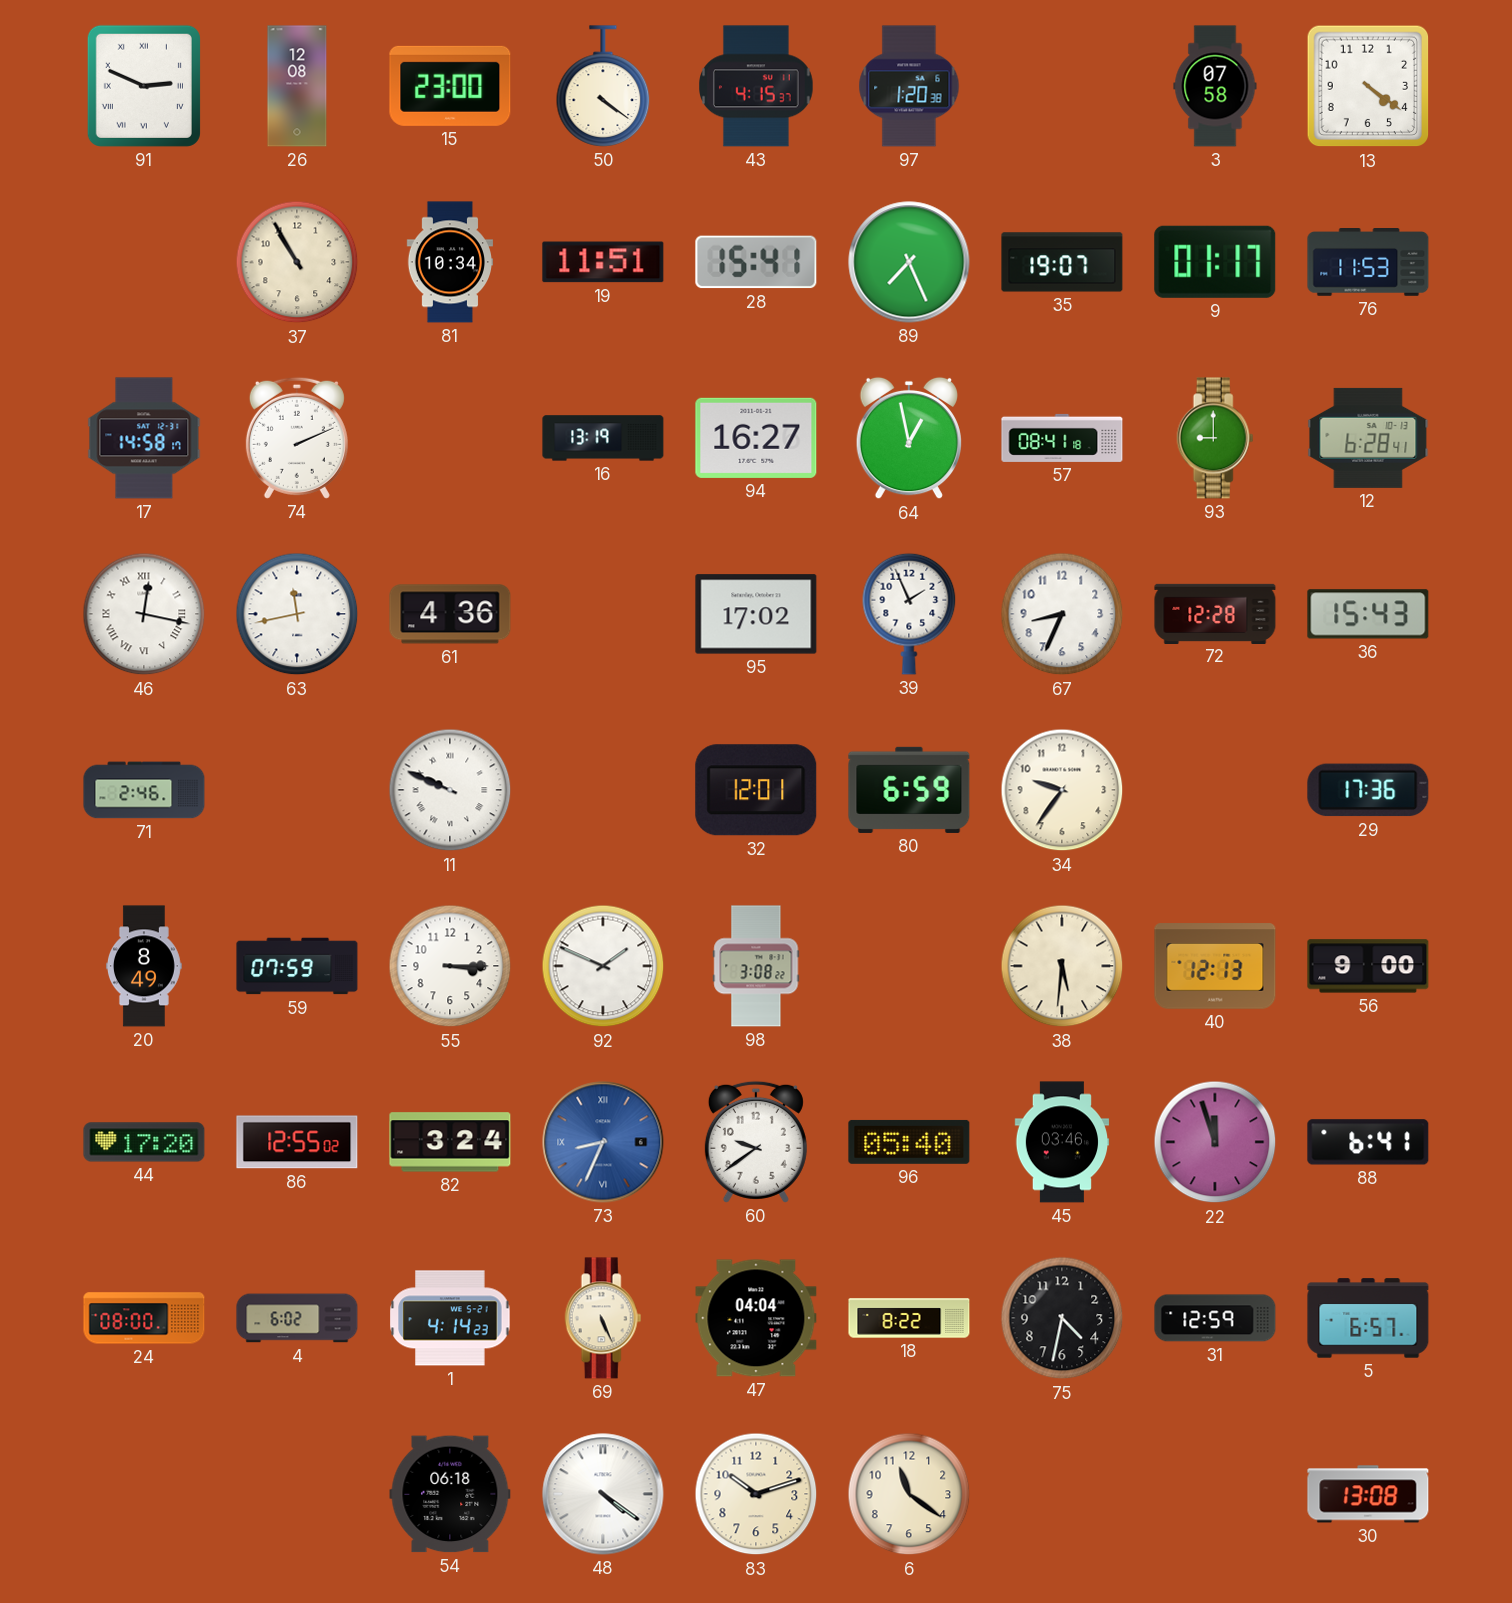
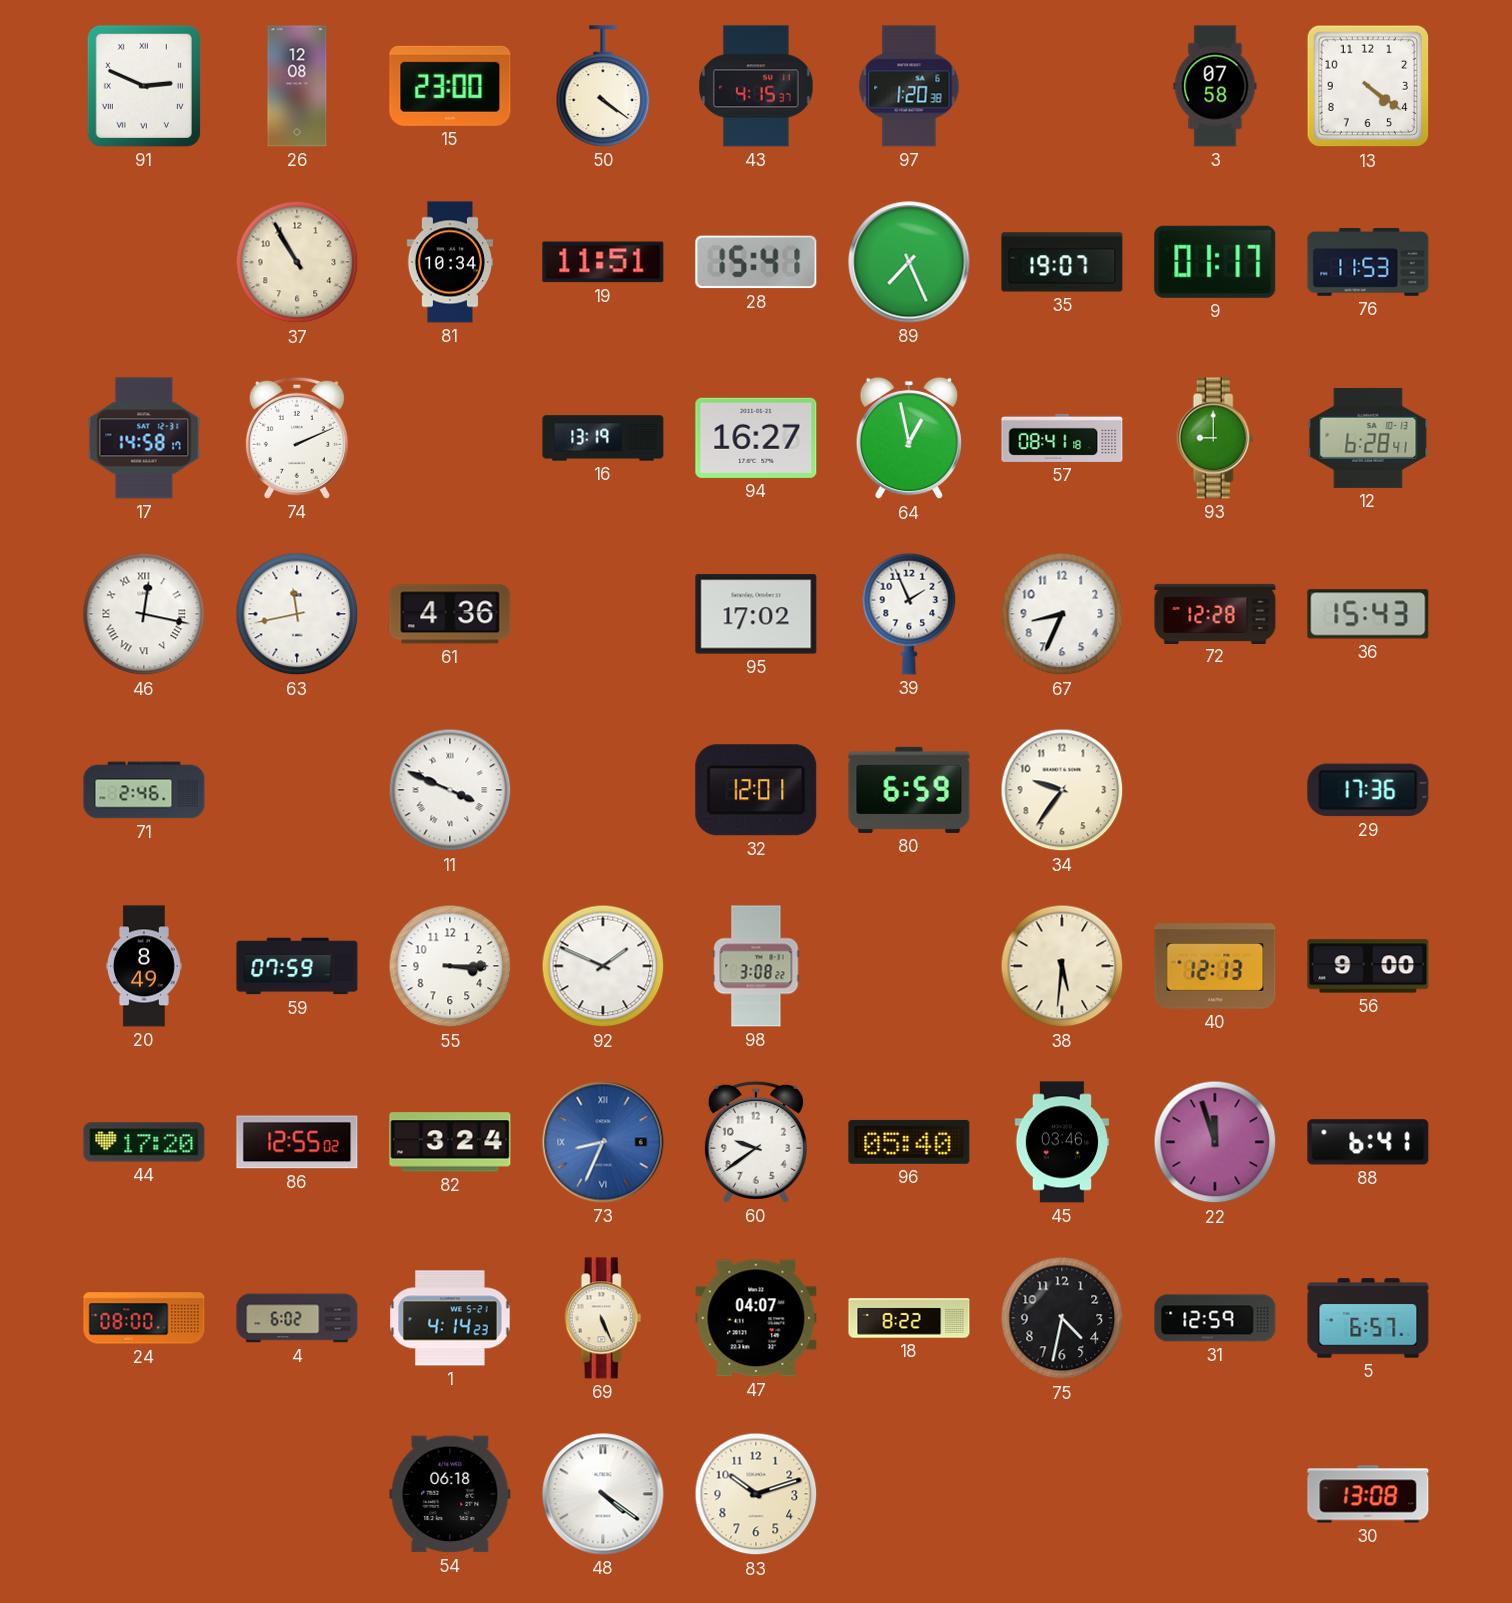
11: 9:49 -> 3:49
47: 04:04 -> 04:07
6: 11:21 -> none
